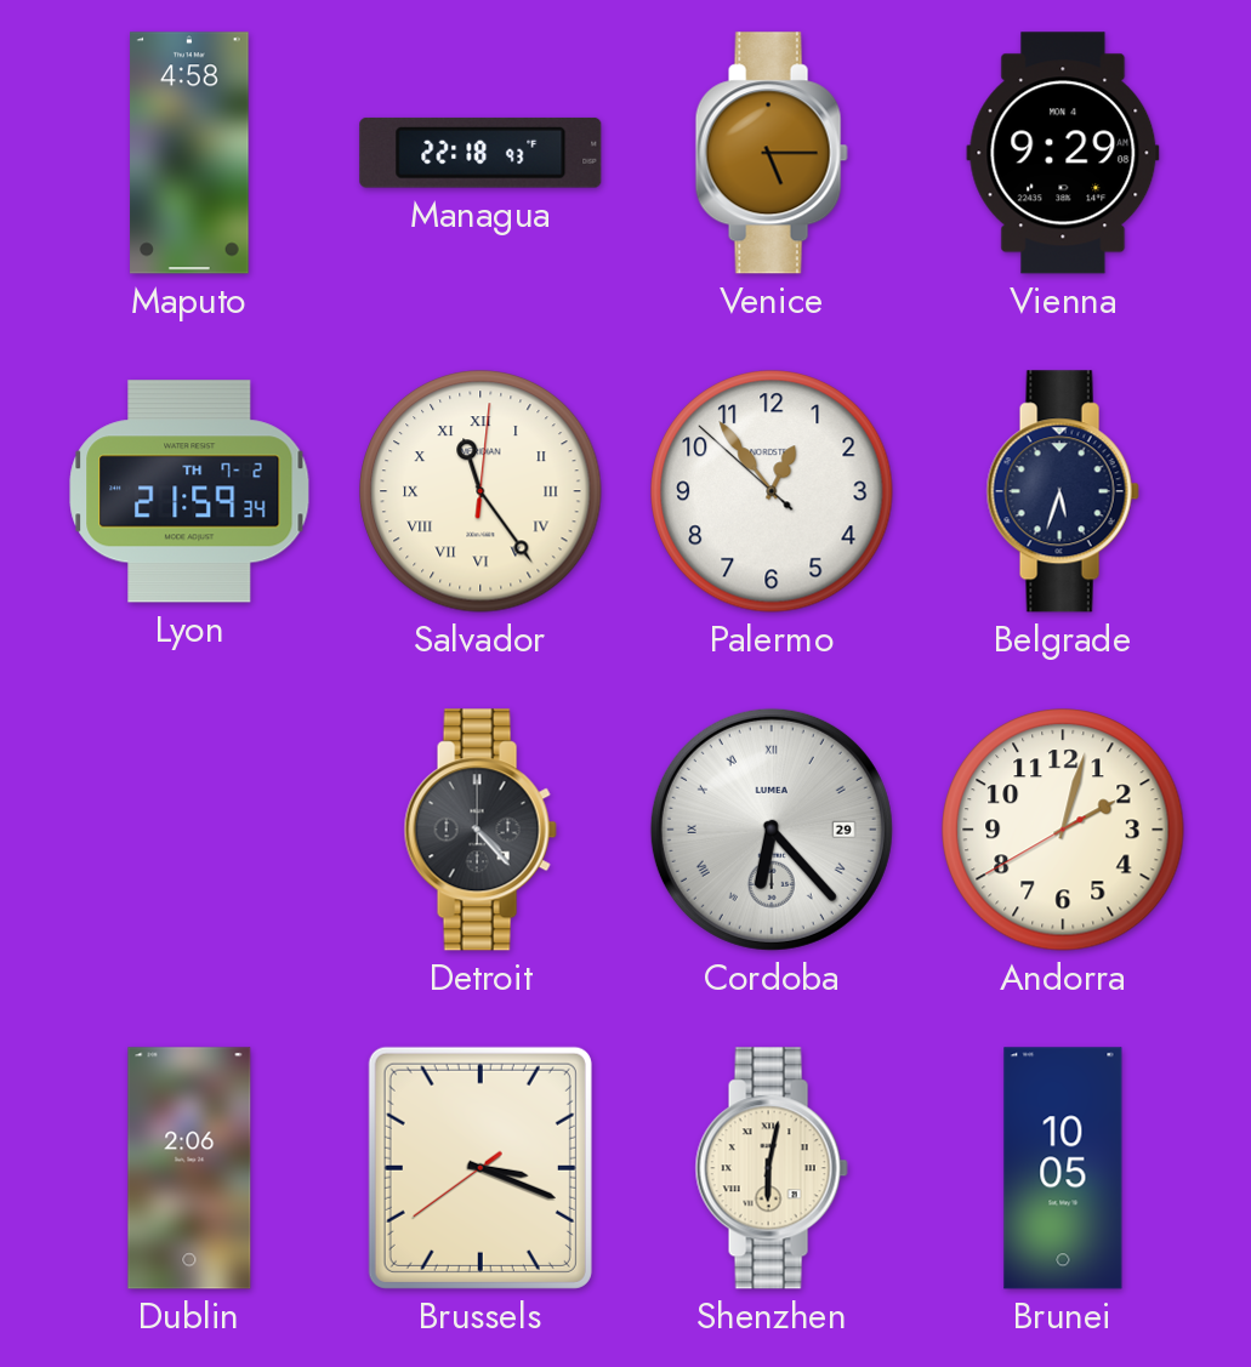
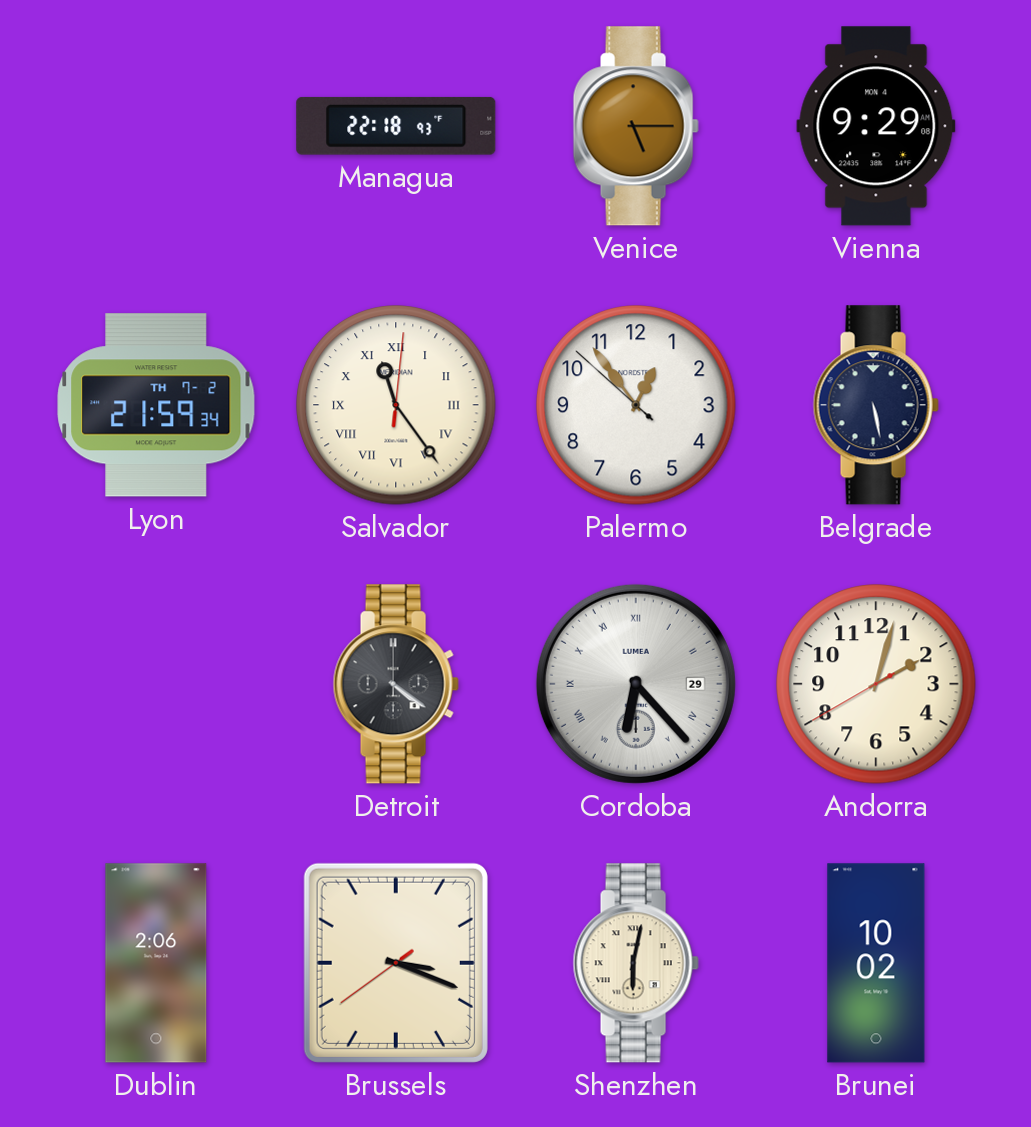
Maputo: 4:58 -> none
Belgrade: 5:33 -> 5:28
Detroit: 4:23 -> 4:21
Brunei: 10:05 -> 10:02
